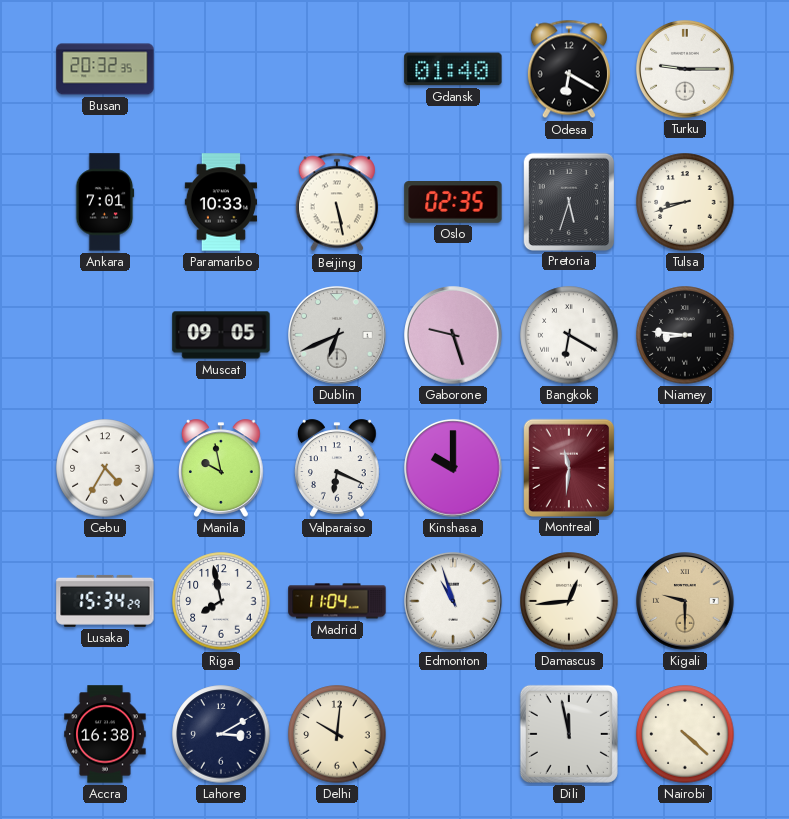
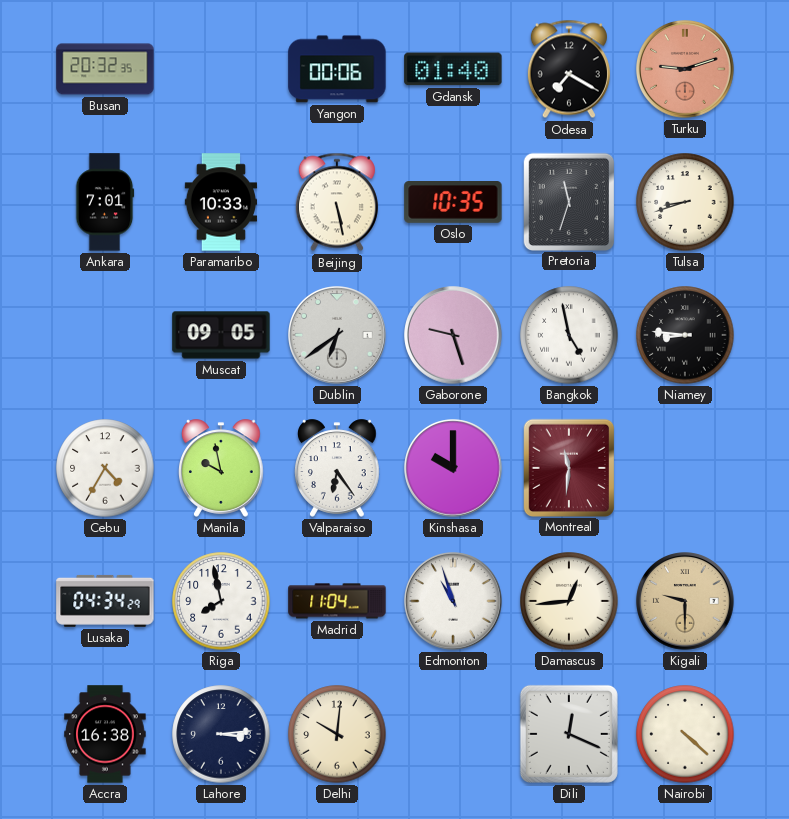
Yangon: none -> 00:06
Odesa: 6:20 -> 7:20
Turku: 9:15 -> 9:12
Turku dial: white -> salmon
Oslo: 02:35 -> 10:35
Pretoria: 5:33 -> 11:33
Dublin: 6:41 -> 6:39
Bangkok: 6:20 -> 4:58
Valparaiso: 6:19 -> 6:24
Lusaka: 15:34 -> 04:34
Lahore: 3:10 -> 3:14
Dili: 11:58 -> 12:19
